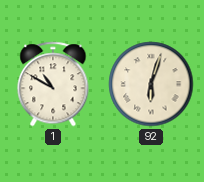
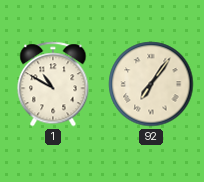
92: 6:03 -> 7:06
